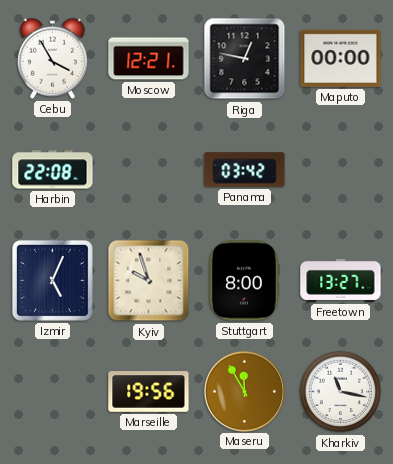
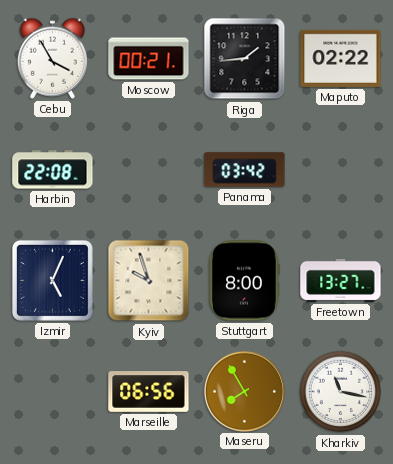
Moscow: 12:21 -> 00:21
Riga: 12:47 -> 1:44
Maputo: 00:00 -> 02:22
Marseille: 19:56 -> 06:56
Maseru: 11:55 -> 7:55
